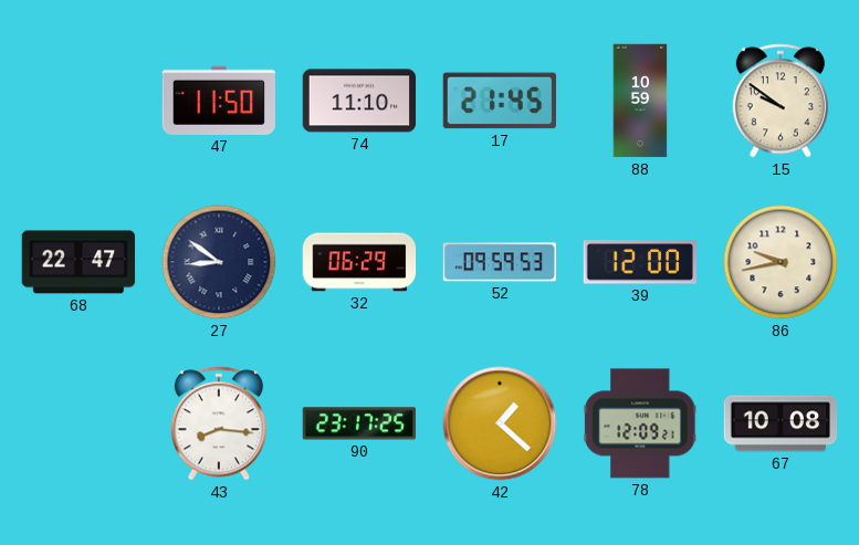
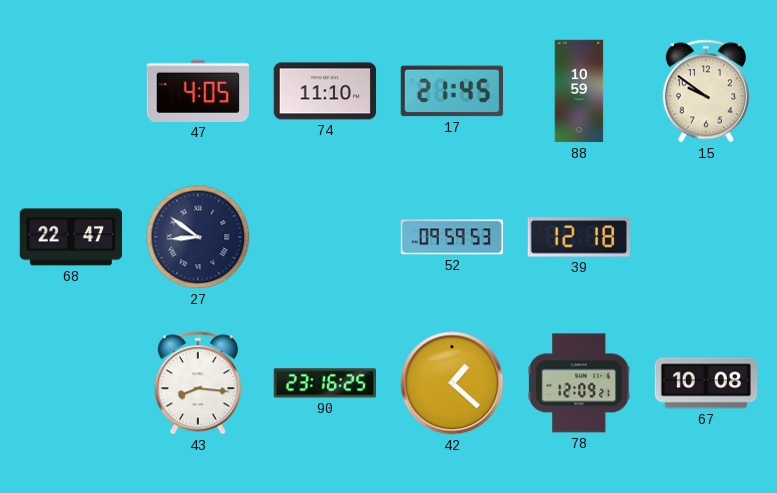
47: 11:50 -> 4:05
32: 06:29 -> none
39: 12:00 -> 12:18
86: 9:43 -> none
90: 23:17 -> 23:16
